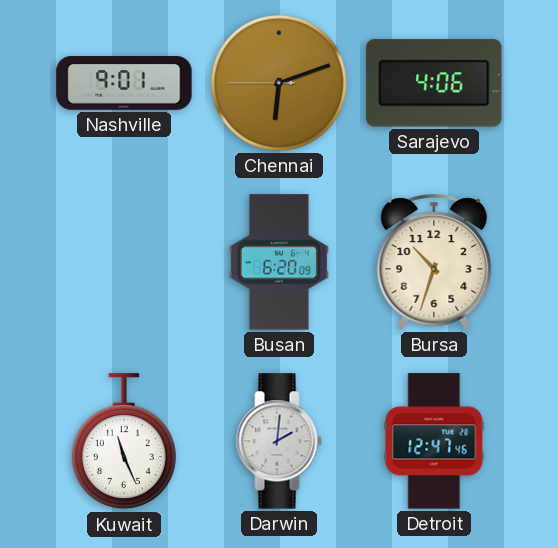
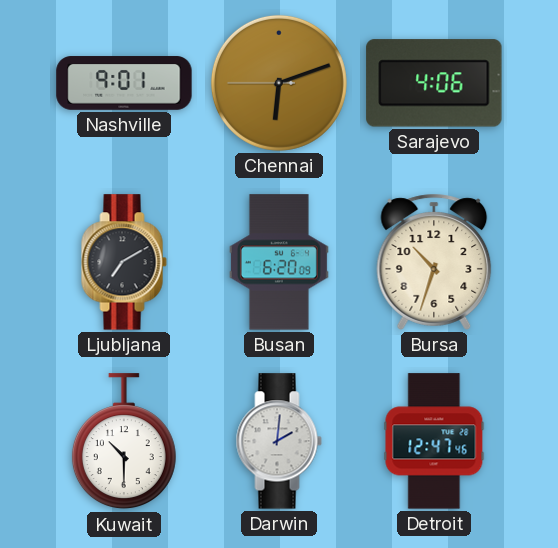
Ljubljana: none -> 7:10
Kuwait: 11:26 -> 10:30
